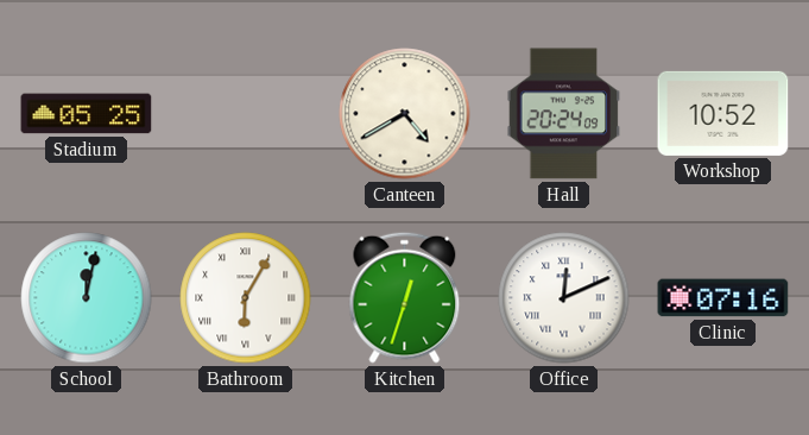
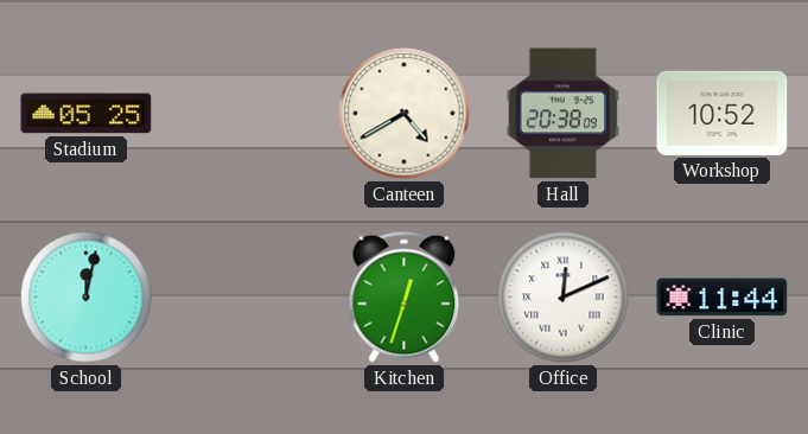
Hall: 20:24 -> 20:38
Bathroom: 6:05 -> none
Clinic: 07:16 -> 11:44
